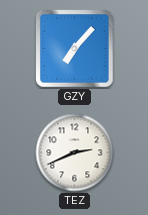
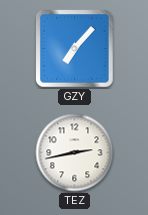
TEZ: 2:41 -> 2:43
